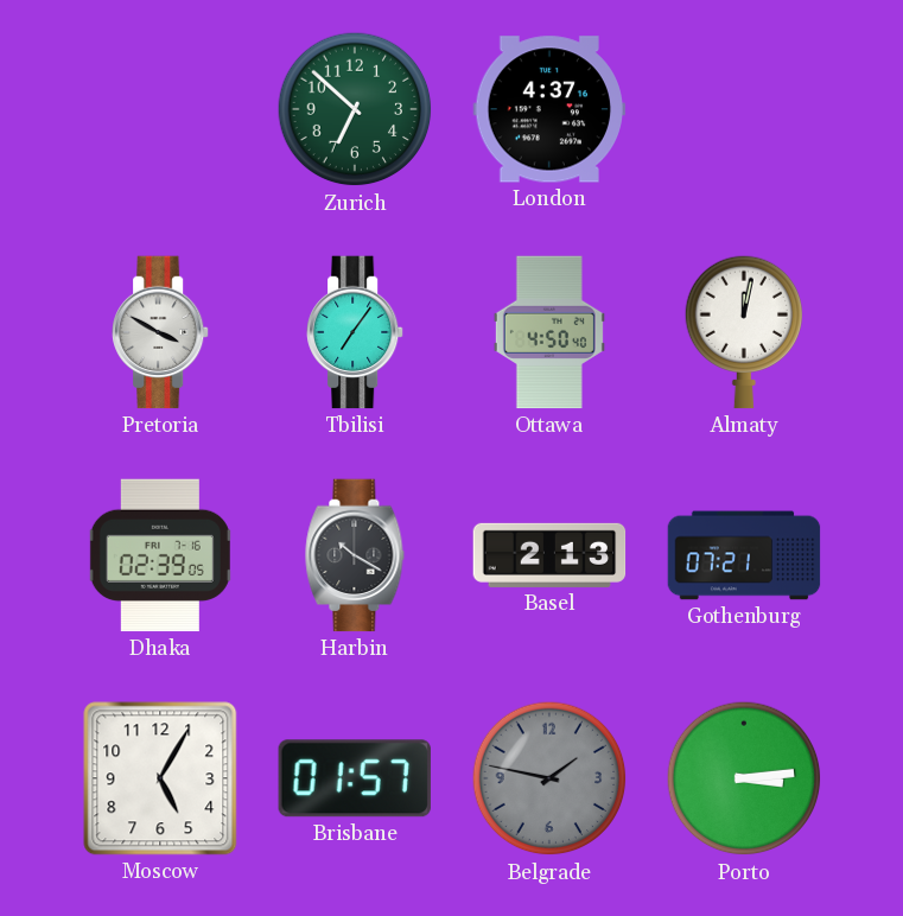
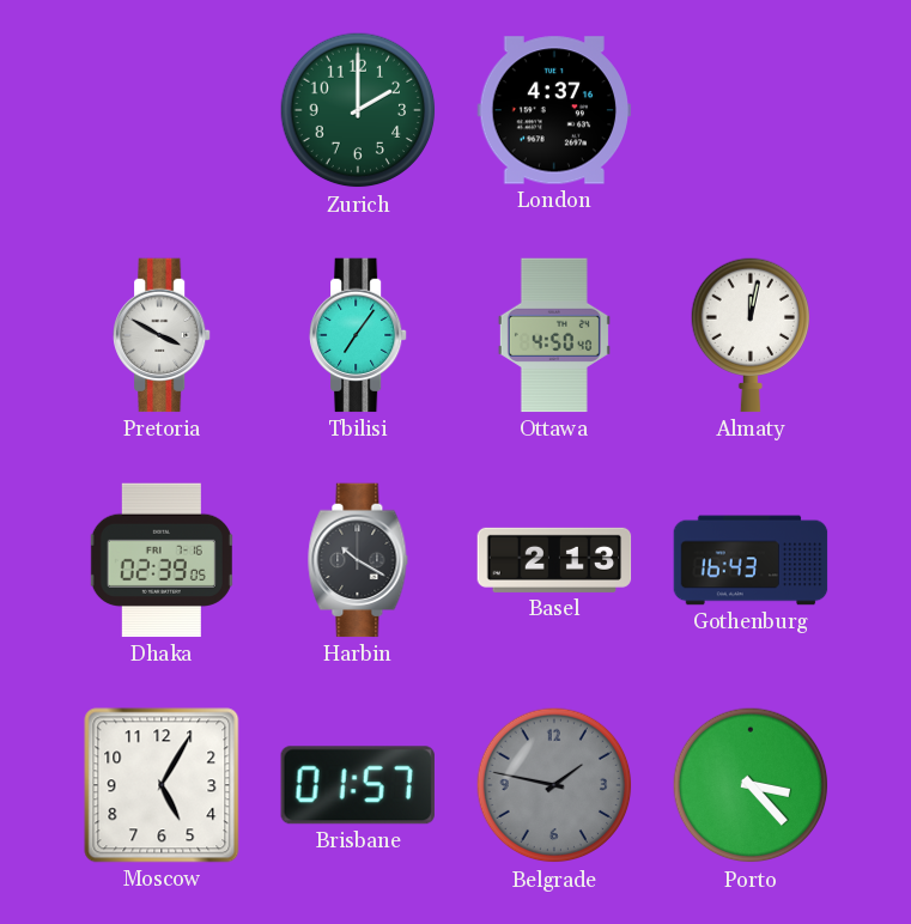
Zurich: 6:52 -> 2:00
Gothenburg: 07:21 -> 16:43
Porto: 3:14 -> 3:23
